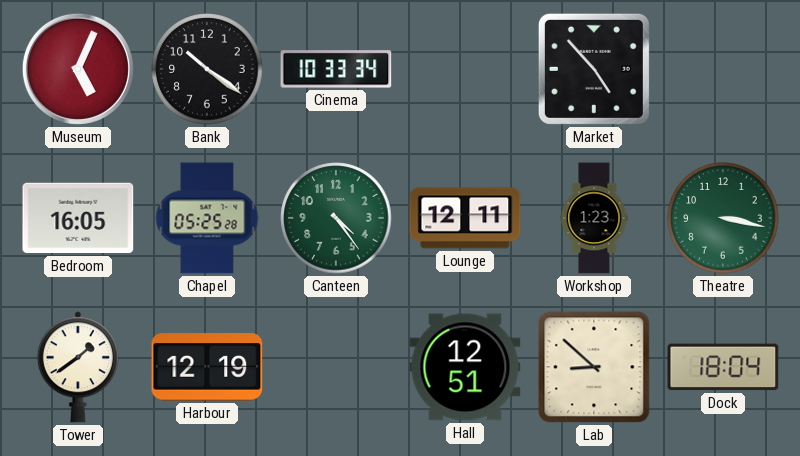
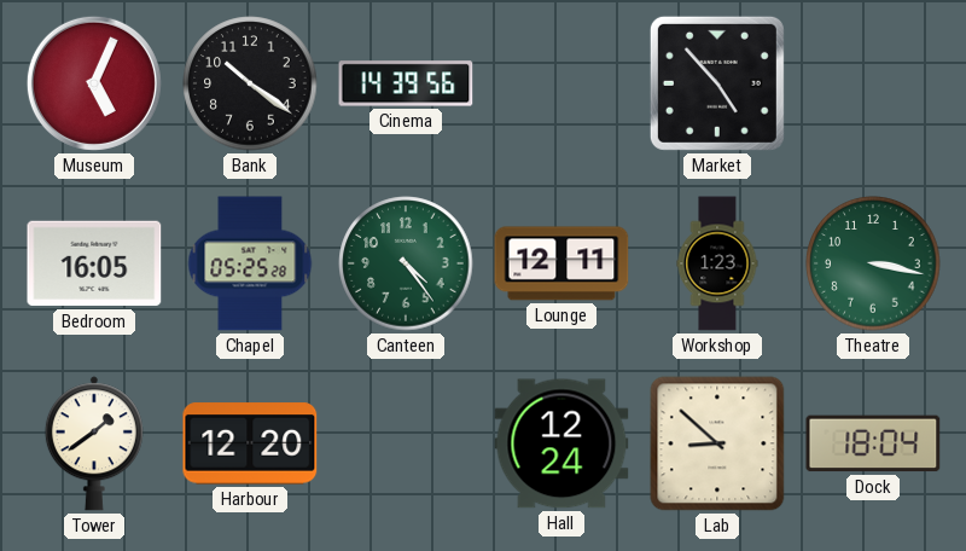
Cinema: 10:33 -> 14:39
Harbour: 12:19 -> 12:20
Hall: 12:51 -> 12:24
